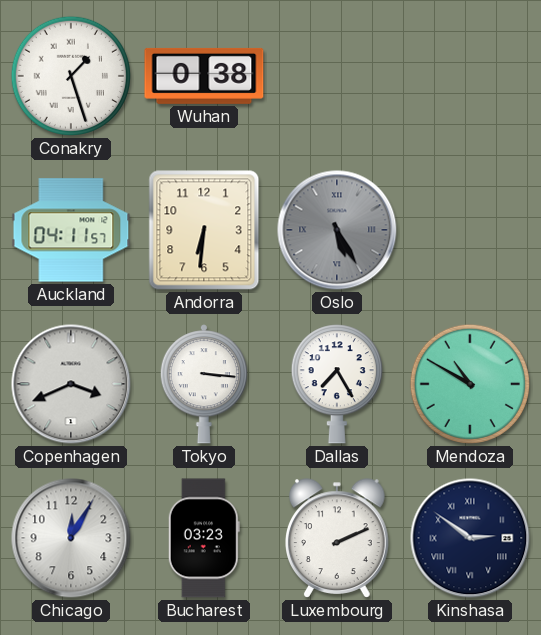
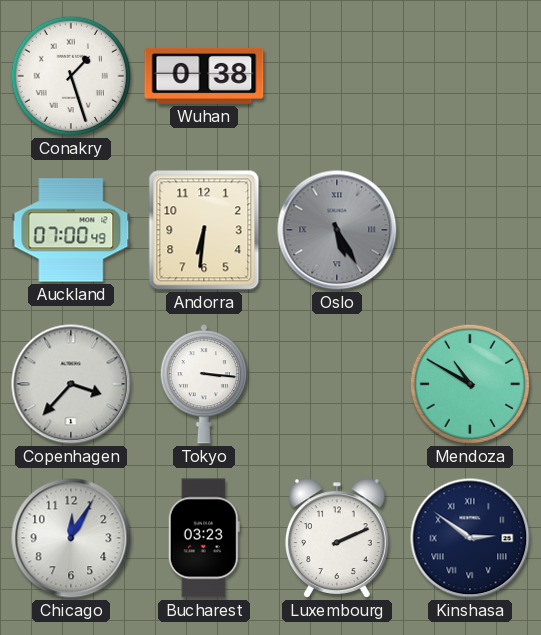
Auckland: 04:11 -> 07:00
Copenhagen: 3:41 -> 3:37
Dallas: 7:25 -> none
